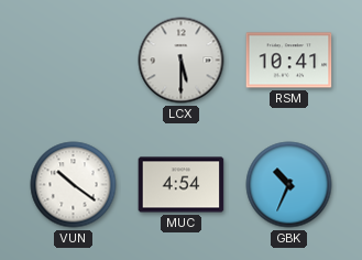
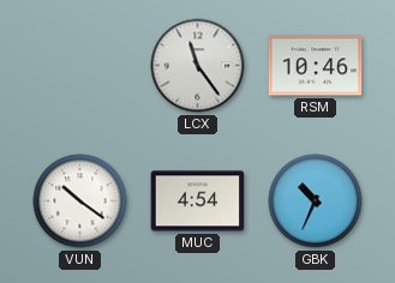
LCX: 5:30 -> 11:24
RSM: 10:41 -> 10:46
